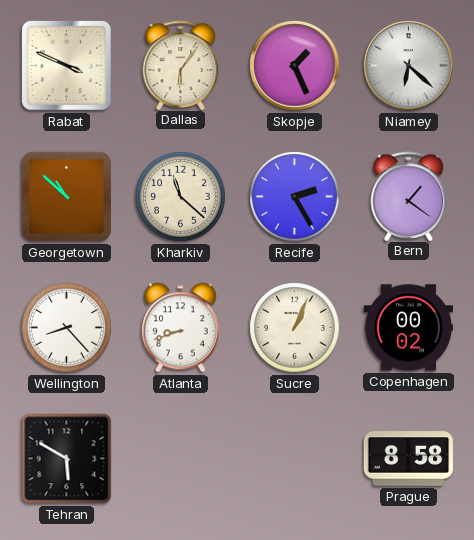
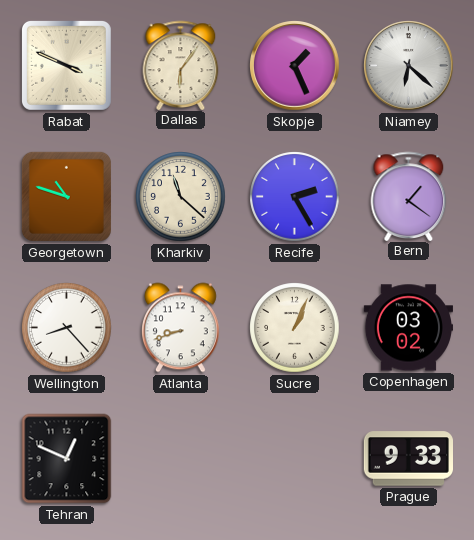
Georgetown: 10:52 -> 10:48
Copenhagen: 00:02 -> 03:02
Tehran: 5:50 -> 12:49
Prague: 8:58 -> 9:33
